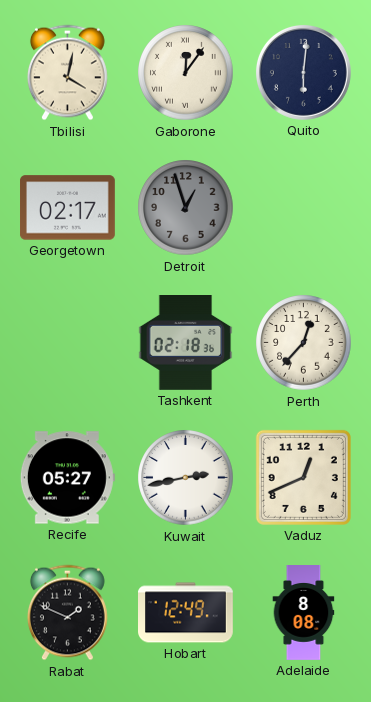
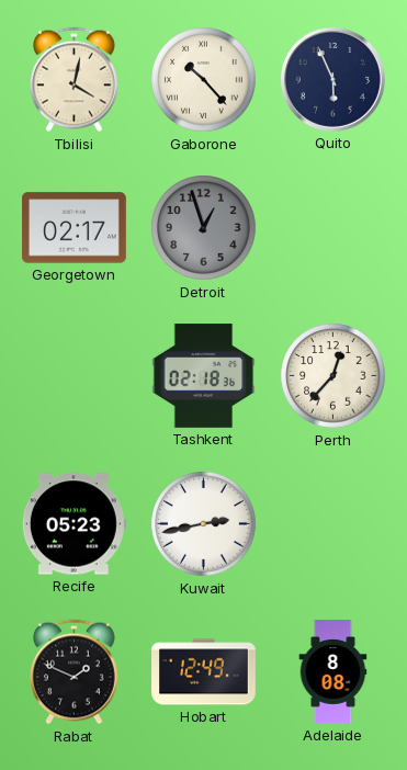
Gaborone: 12:06 -> 10:23
Quito: 6:01 -> 5:56
Recife: 05:27 -> 05:23
Vaduz: 12:41 -> none
